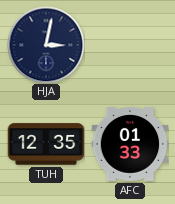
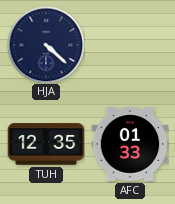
HJA: 3:02 -> 4:22
